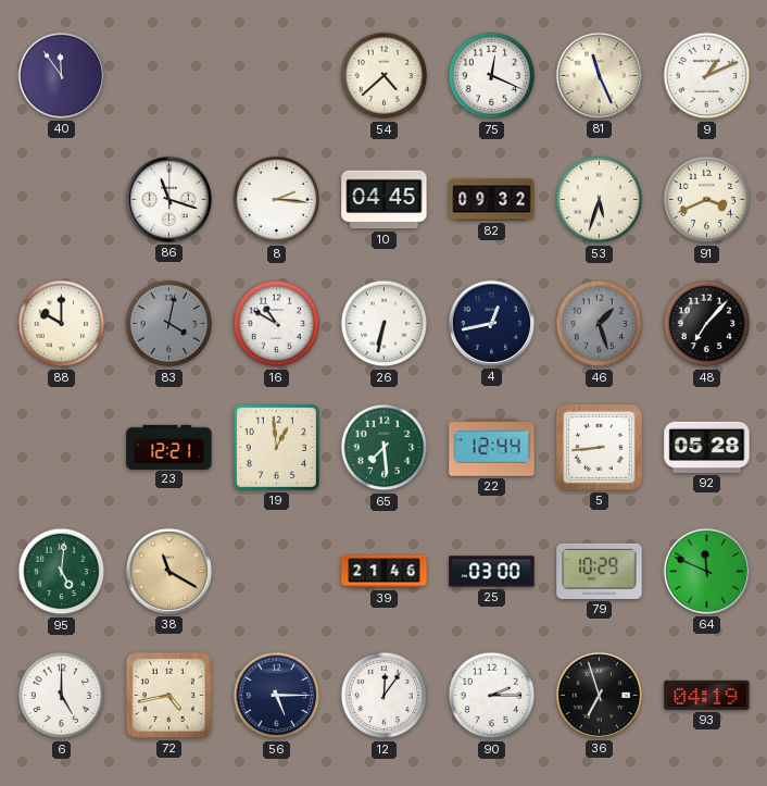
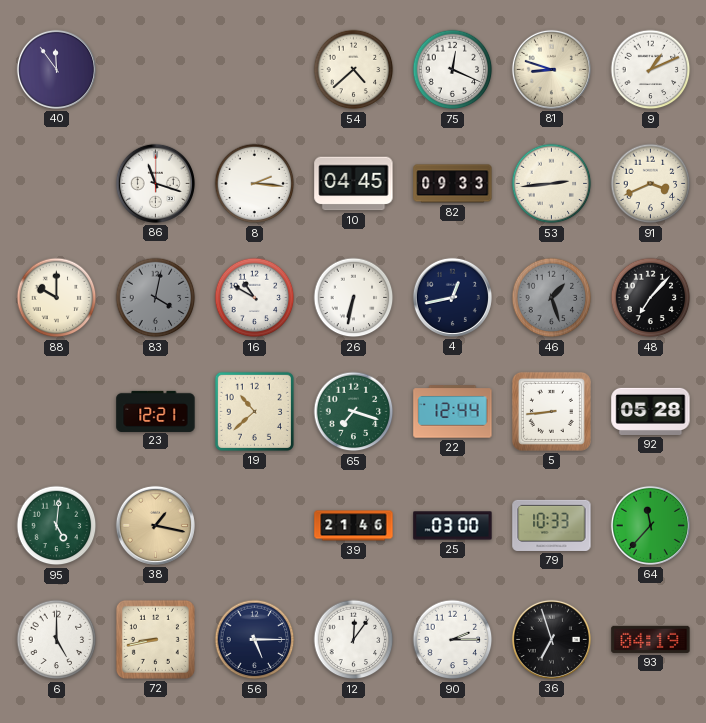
81: 11:26 -> 8:48
82: 09:32 -> 09:33
53: 5:33 -> 2:44
19: 12:59 -> 10:38
65: 7:29 -> 7:18
38: 11:20 -> 1:17
79: 10:29 -> 10:33
64: 11:49 -> 11:37
72: 4:43 -> 8:43
